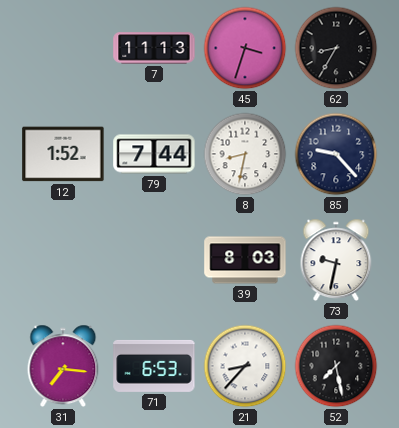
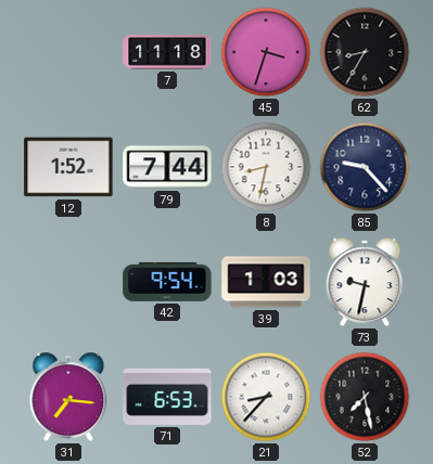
7: 11:13 -> 11:18
42: none -> 9:54
39: 8:03 -> 1:03
